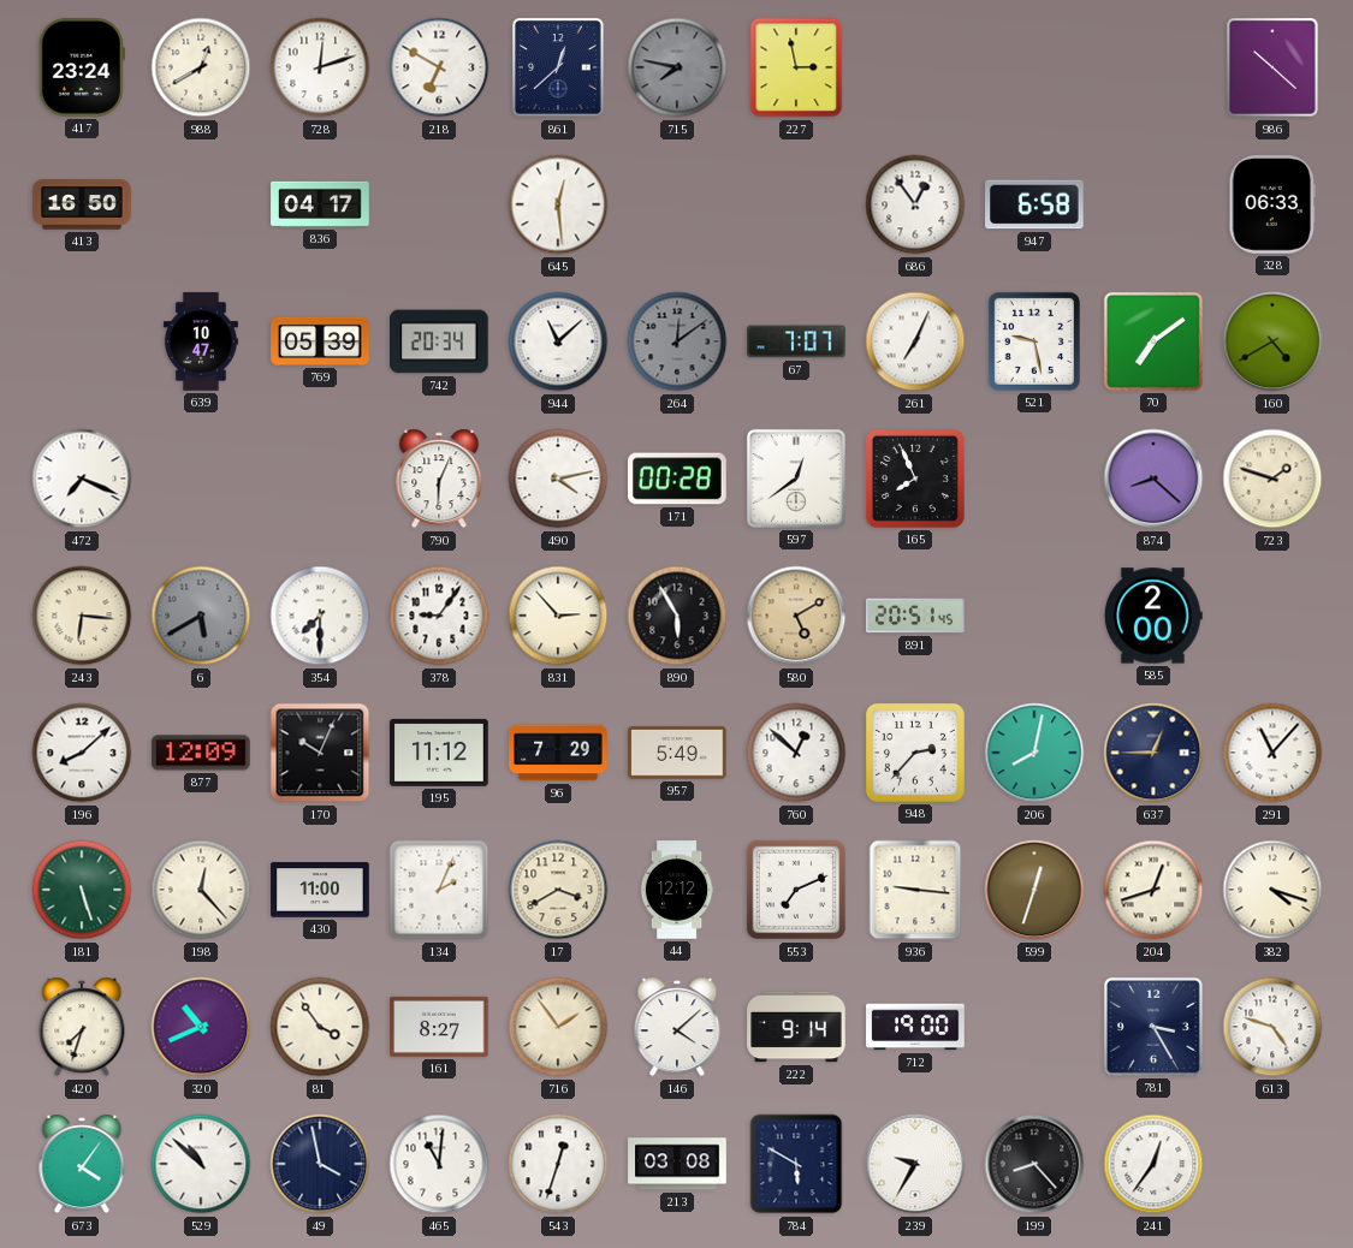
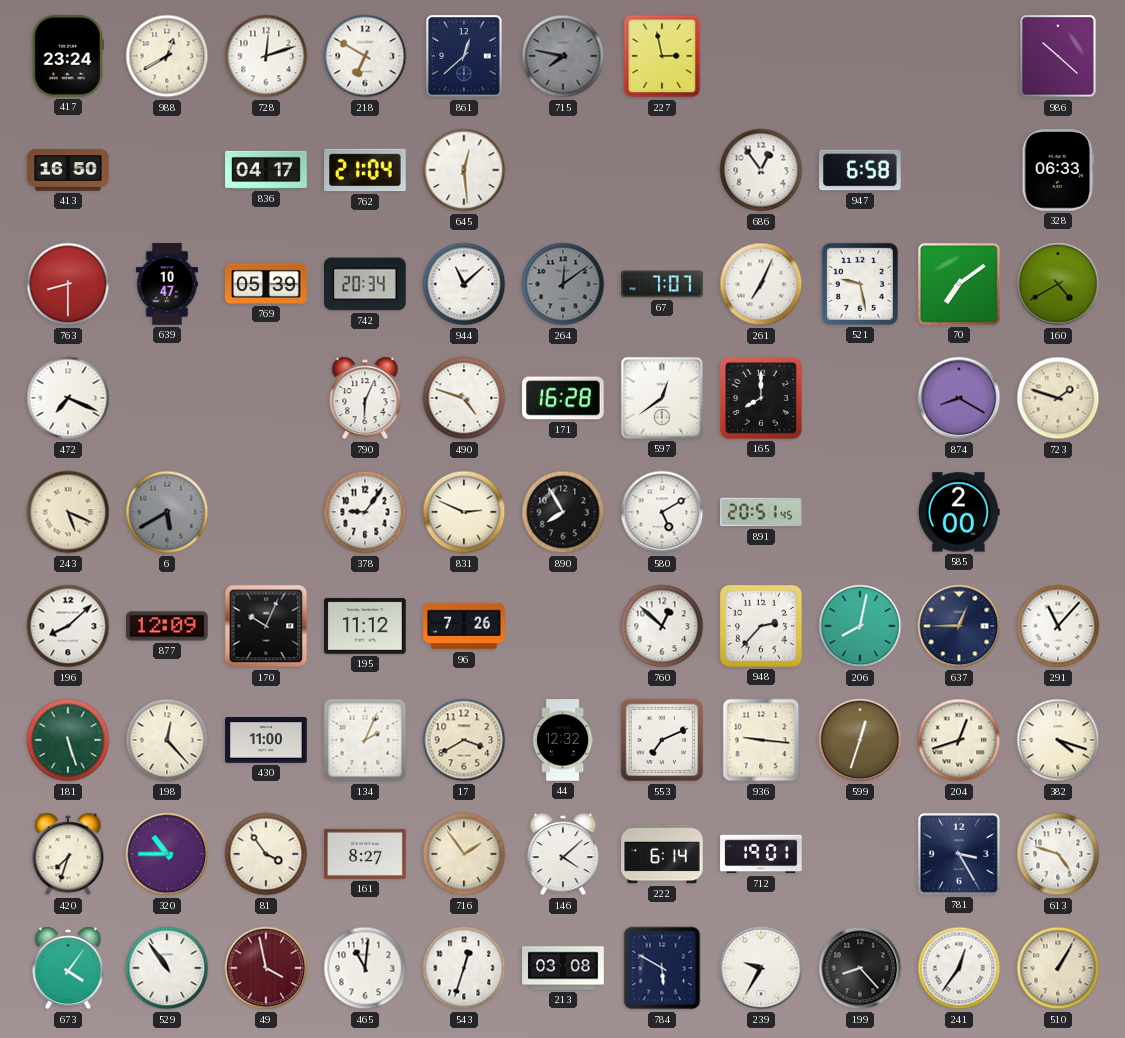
762: none -> 21:04
763: none -> 8:30
490: 4:13 -> 4:48
171: 00:28 -> 16:28
165: 7:56 -> 8:00
874: 8:22 -> 8:20
243: 6:16 -> 5:19
354: 7:30 -> none
831: 2:53 -> 2:49
890: 5:55 -> 7:55
580 dial: champagne -> white
96: 7:29 -> 7:26
957: 5:49 -> none
44: 12:12 -> 12:32
320: 10:41 -> 10:45
222: 9:14 -> 6:14
712: 19:00 -> 19:01
529: 10:52 -> 10:54
49 dial: navy -> burgundy
510: none -> 1:05
